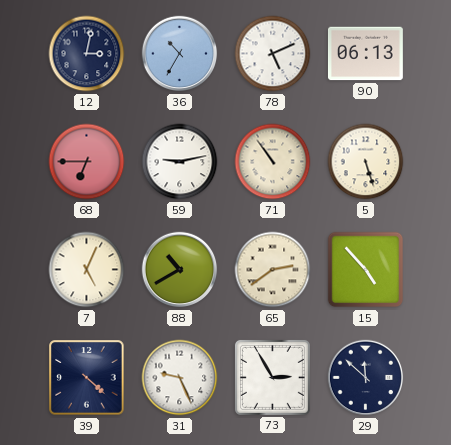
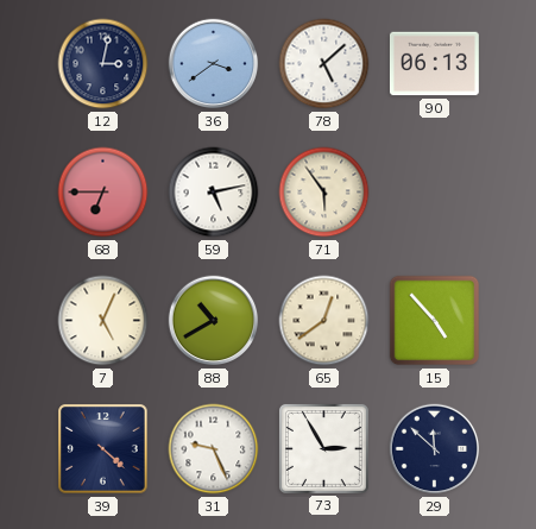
36: 10:35 -> 3:39
78: 5:11 -> 5:08
59: 9:13 -> 5:13
71: 10:54 -> 5:54
5: 5:27 -> none
65: 2:39 -> 12:39
